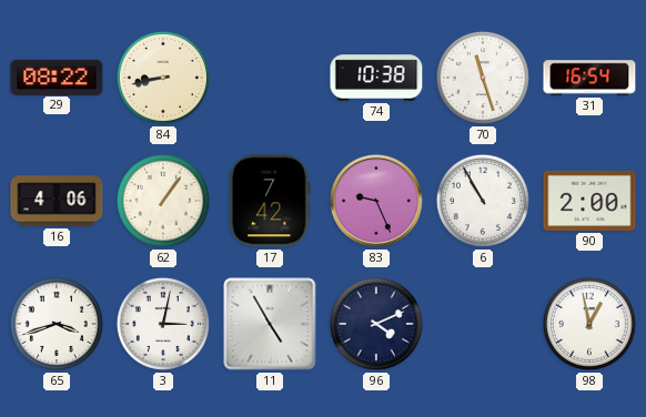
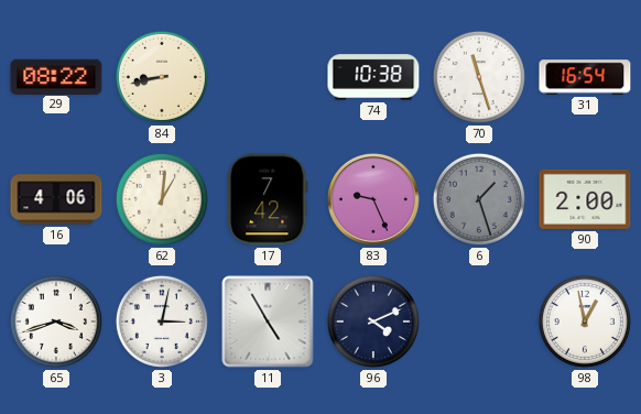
62: 1:06 -> 1:01
6: 10:55 -> 1:27
6 dial: white -> grey
